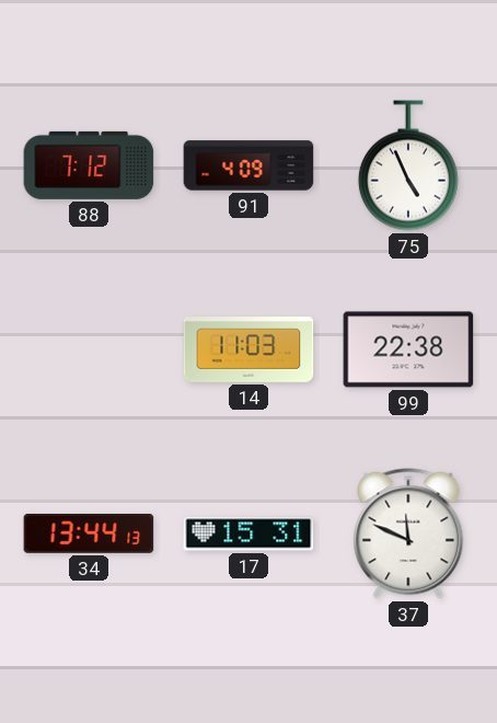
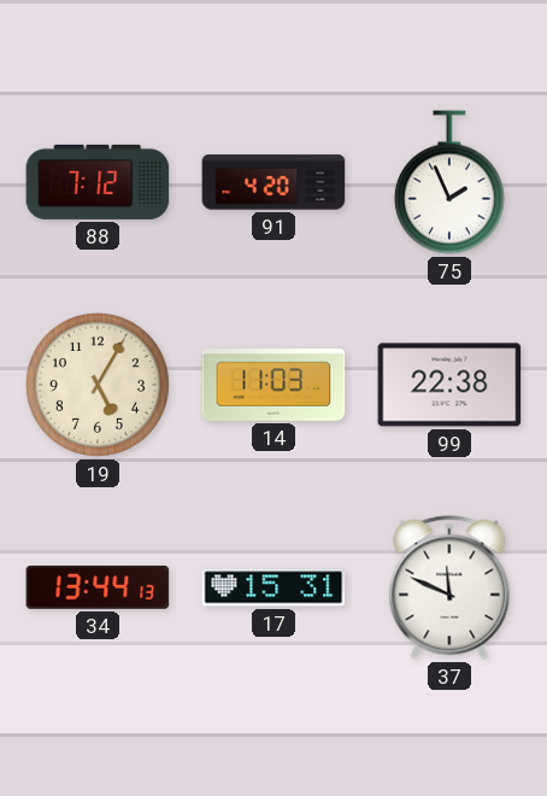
91: 4:09 -> 4:20
75: 4:56 -> 1:56
19: none -> 5:05
